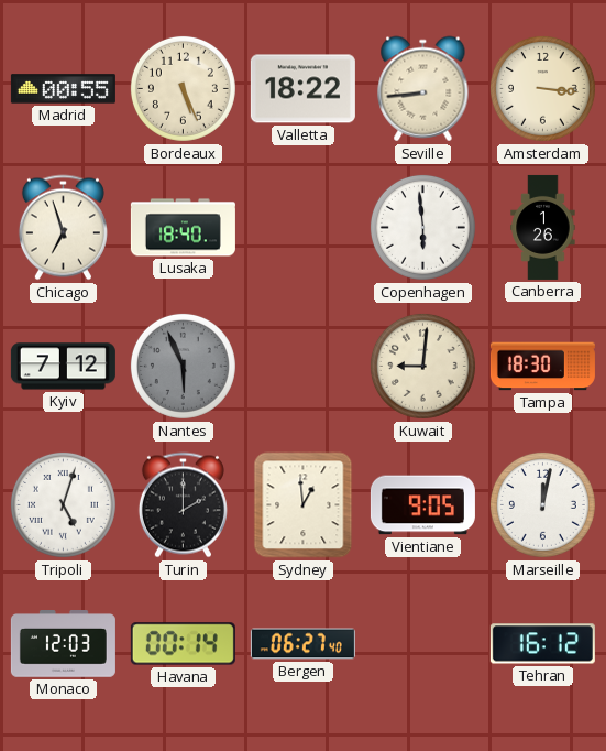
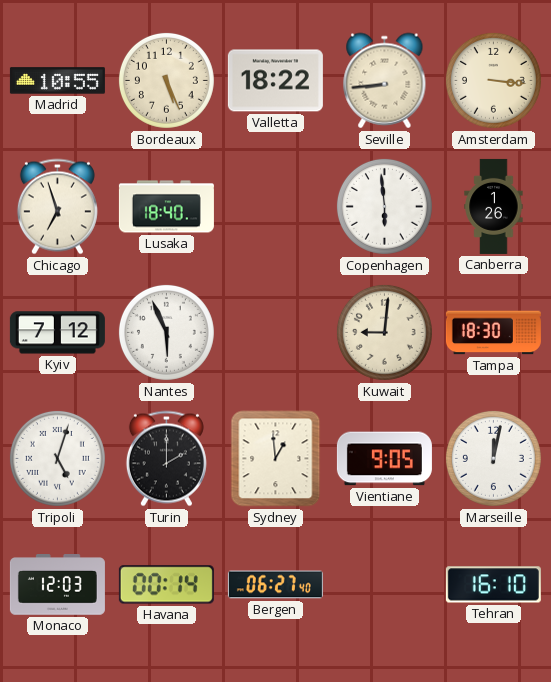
Madrid: 00:55 -> 10:55
Nantes dial: grey -> white
Tehran: 16:12 -> 16:10
